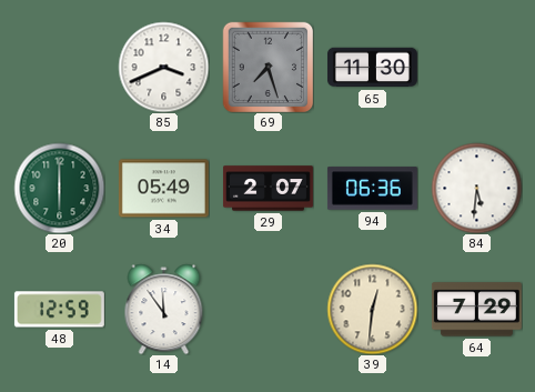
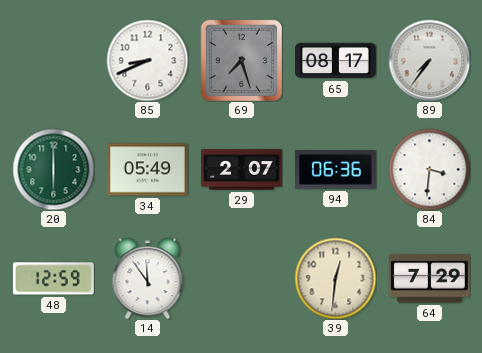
85: 3:41 -> 8:41
65: 11:30 -> 08:17
89: none -> 7:36
84: 5:31 -> 3:31
